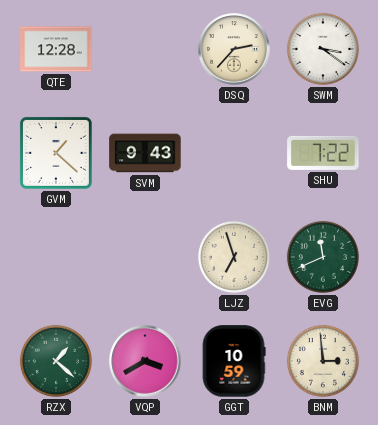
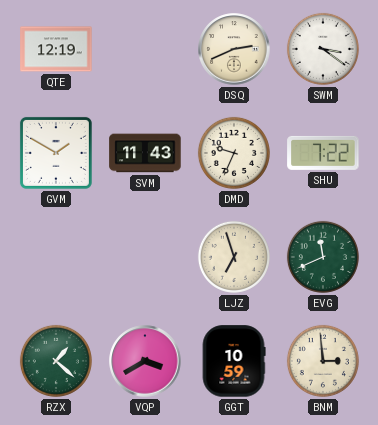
QTE: 12:28 -> 12:19
DSQ: 2:37 -> 2:41
GVM: 1:22 -> 1:50
SVM: 9:43 -> 11:43
DMD: none -> 9:34
